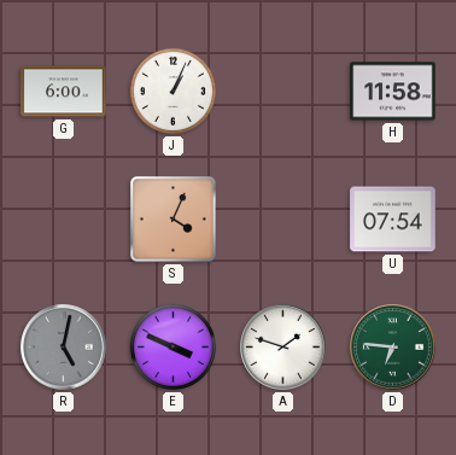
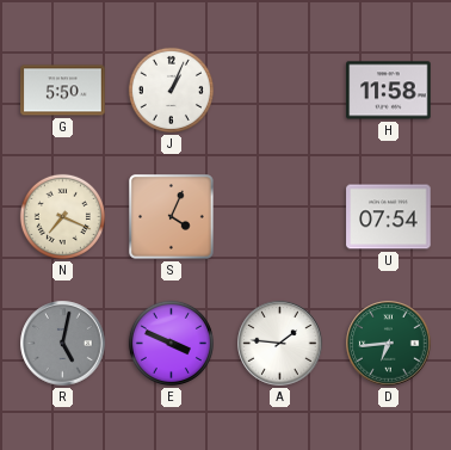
G: 6:00 -> 5:50
N: none -> 7:19
A: 1:48 -> 1:46
D: 6:46 -> 6:44
